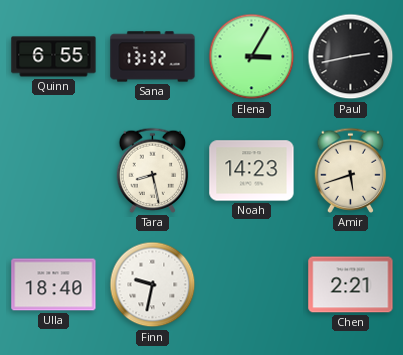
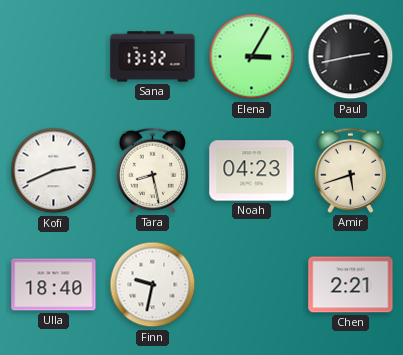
Quinn: 6:55 -> none
Kofi: none -> 2:41
Noah: 14:23 -> 04:23
